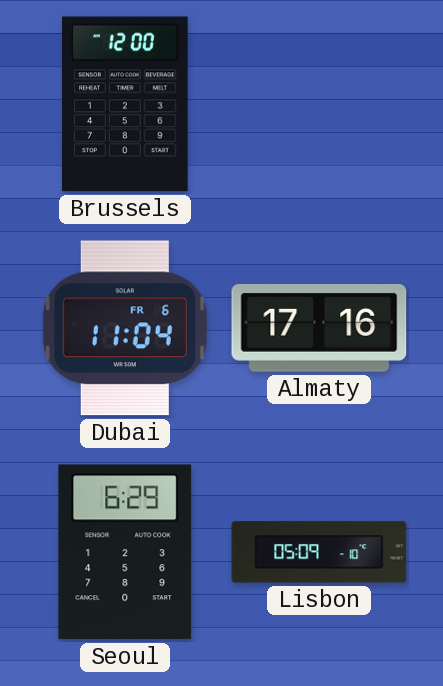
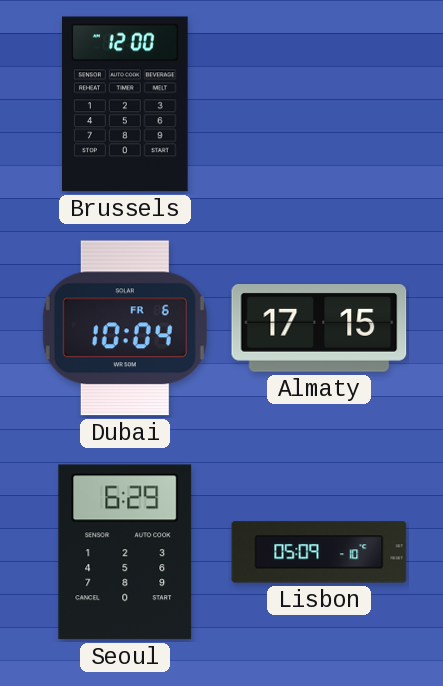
Dubai: 11:04 -> 10:04
Almaty: 17:16 -> 17:15
